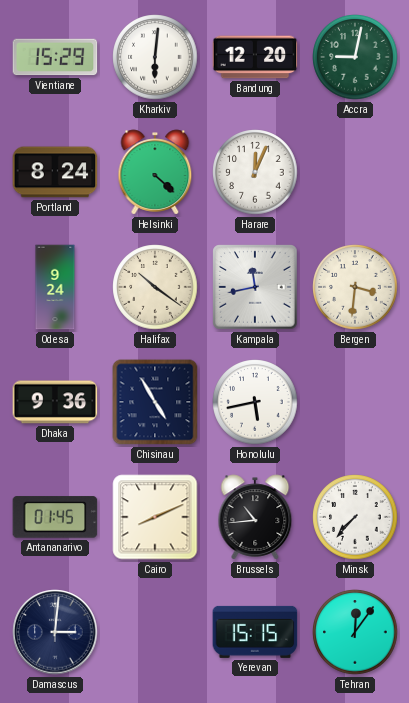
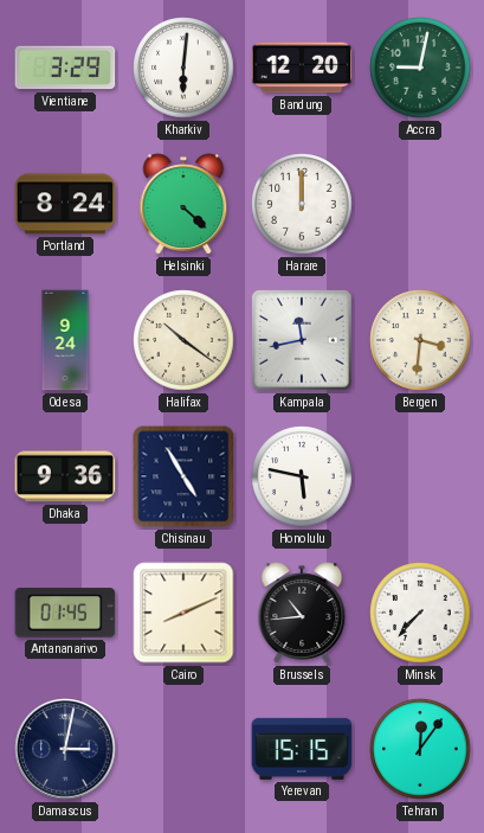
Vientiane: 15:29 -> 3:29
Harare: 12:04 -> 12:00
Honolulu: 5:43 -> 5:47
Damascus: 3:01 -> 3:02
